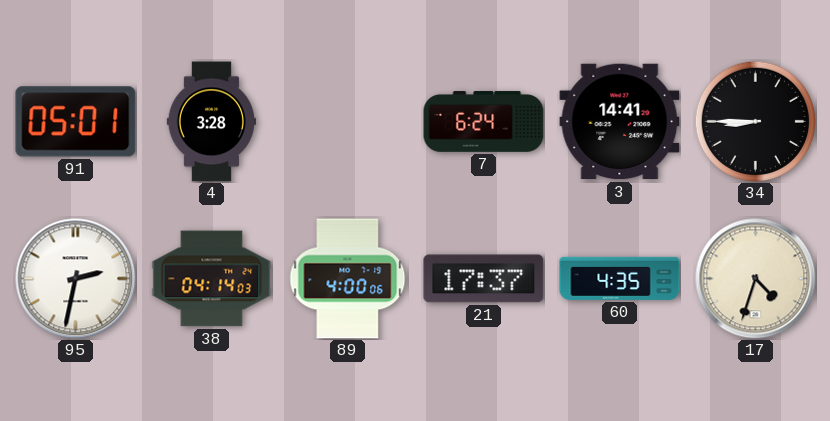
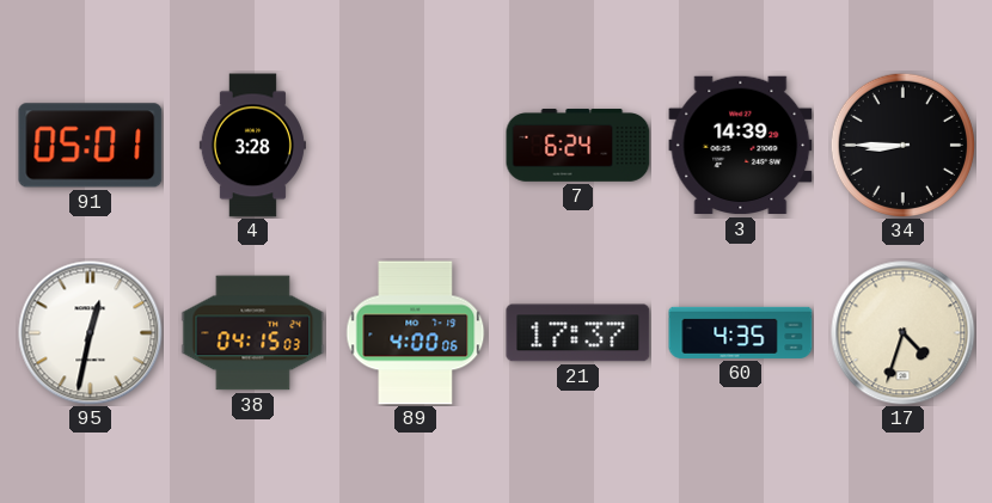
3: 14:41 -> 14:39
95: 2:32 -> 12:32
38: 04:14 -> 04:15
